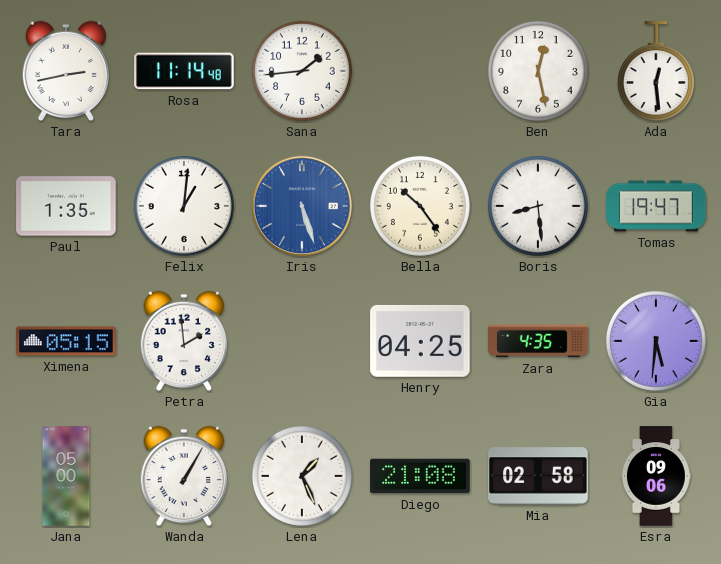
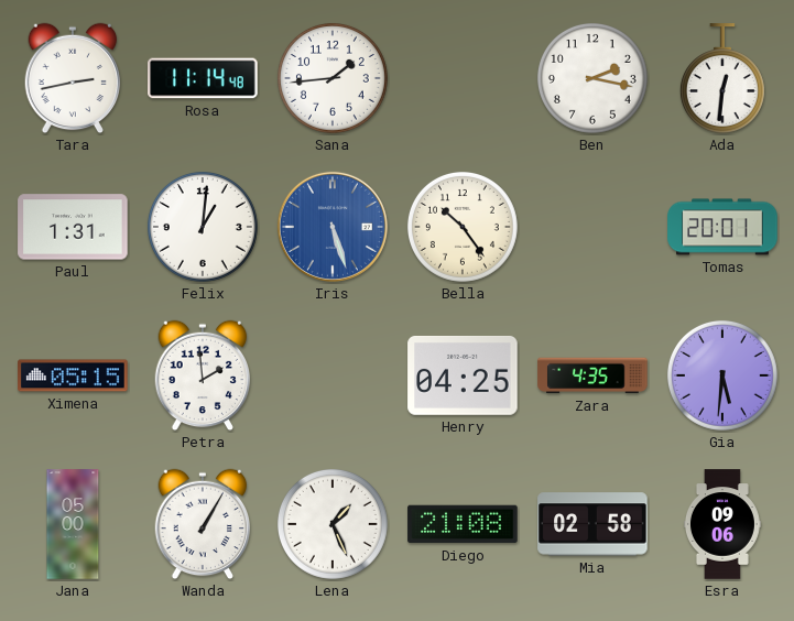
Ben: 12:28 -> 2:17
Ada: 12:29 -> 12:31
Paul: 1:35 -> 1:31
Boris: 8:29 -> none
Tomas: 19:47 -> 20:01
